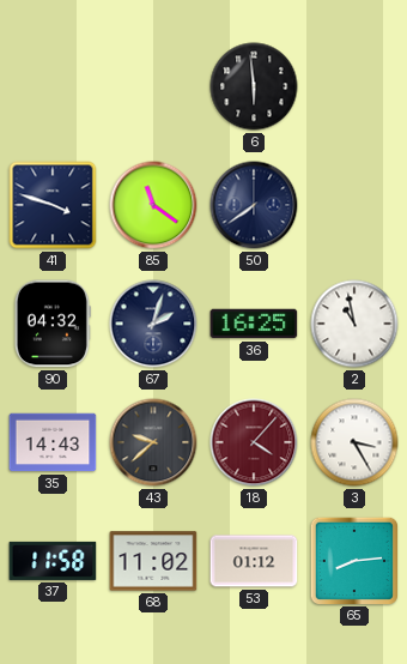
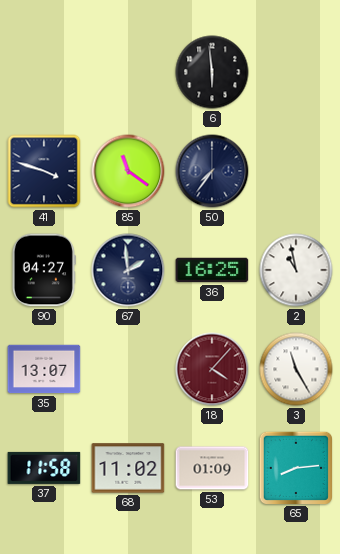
50: 7:39 -> 7:36
90: 04:32 -> 04:27
67: 2:03 -> 1:59
35: 14:43 -> 13:07
43: 9:38 -> none
3: 3:25 -> 11:25
53: 01:12 -> 01:09
